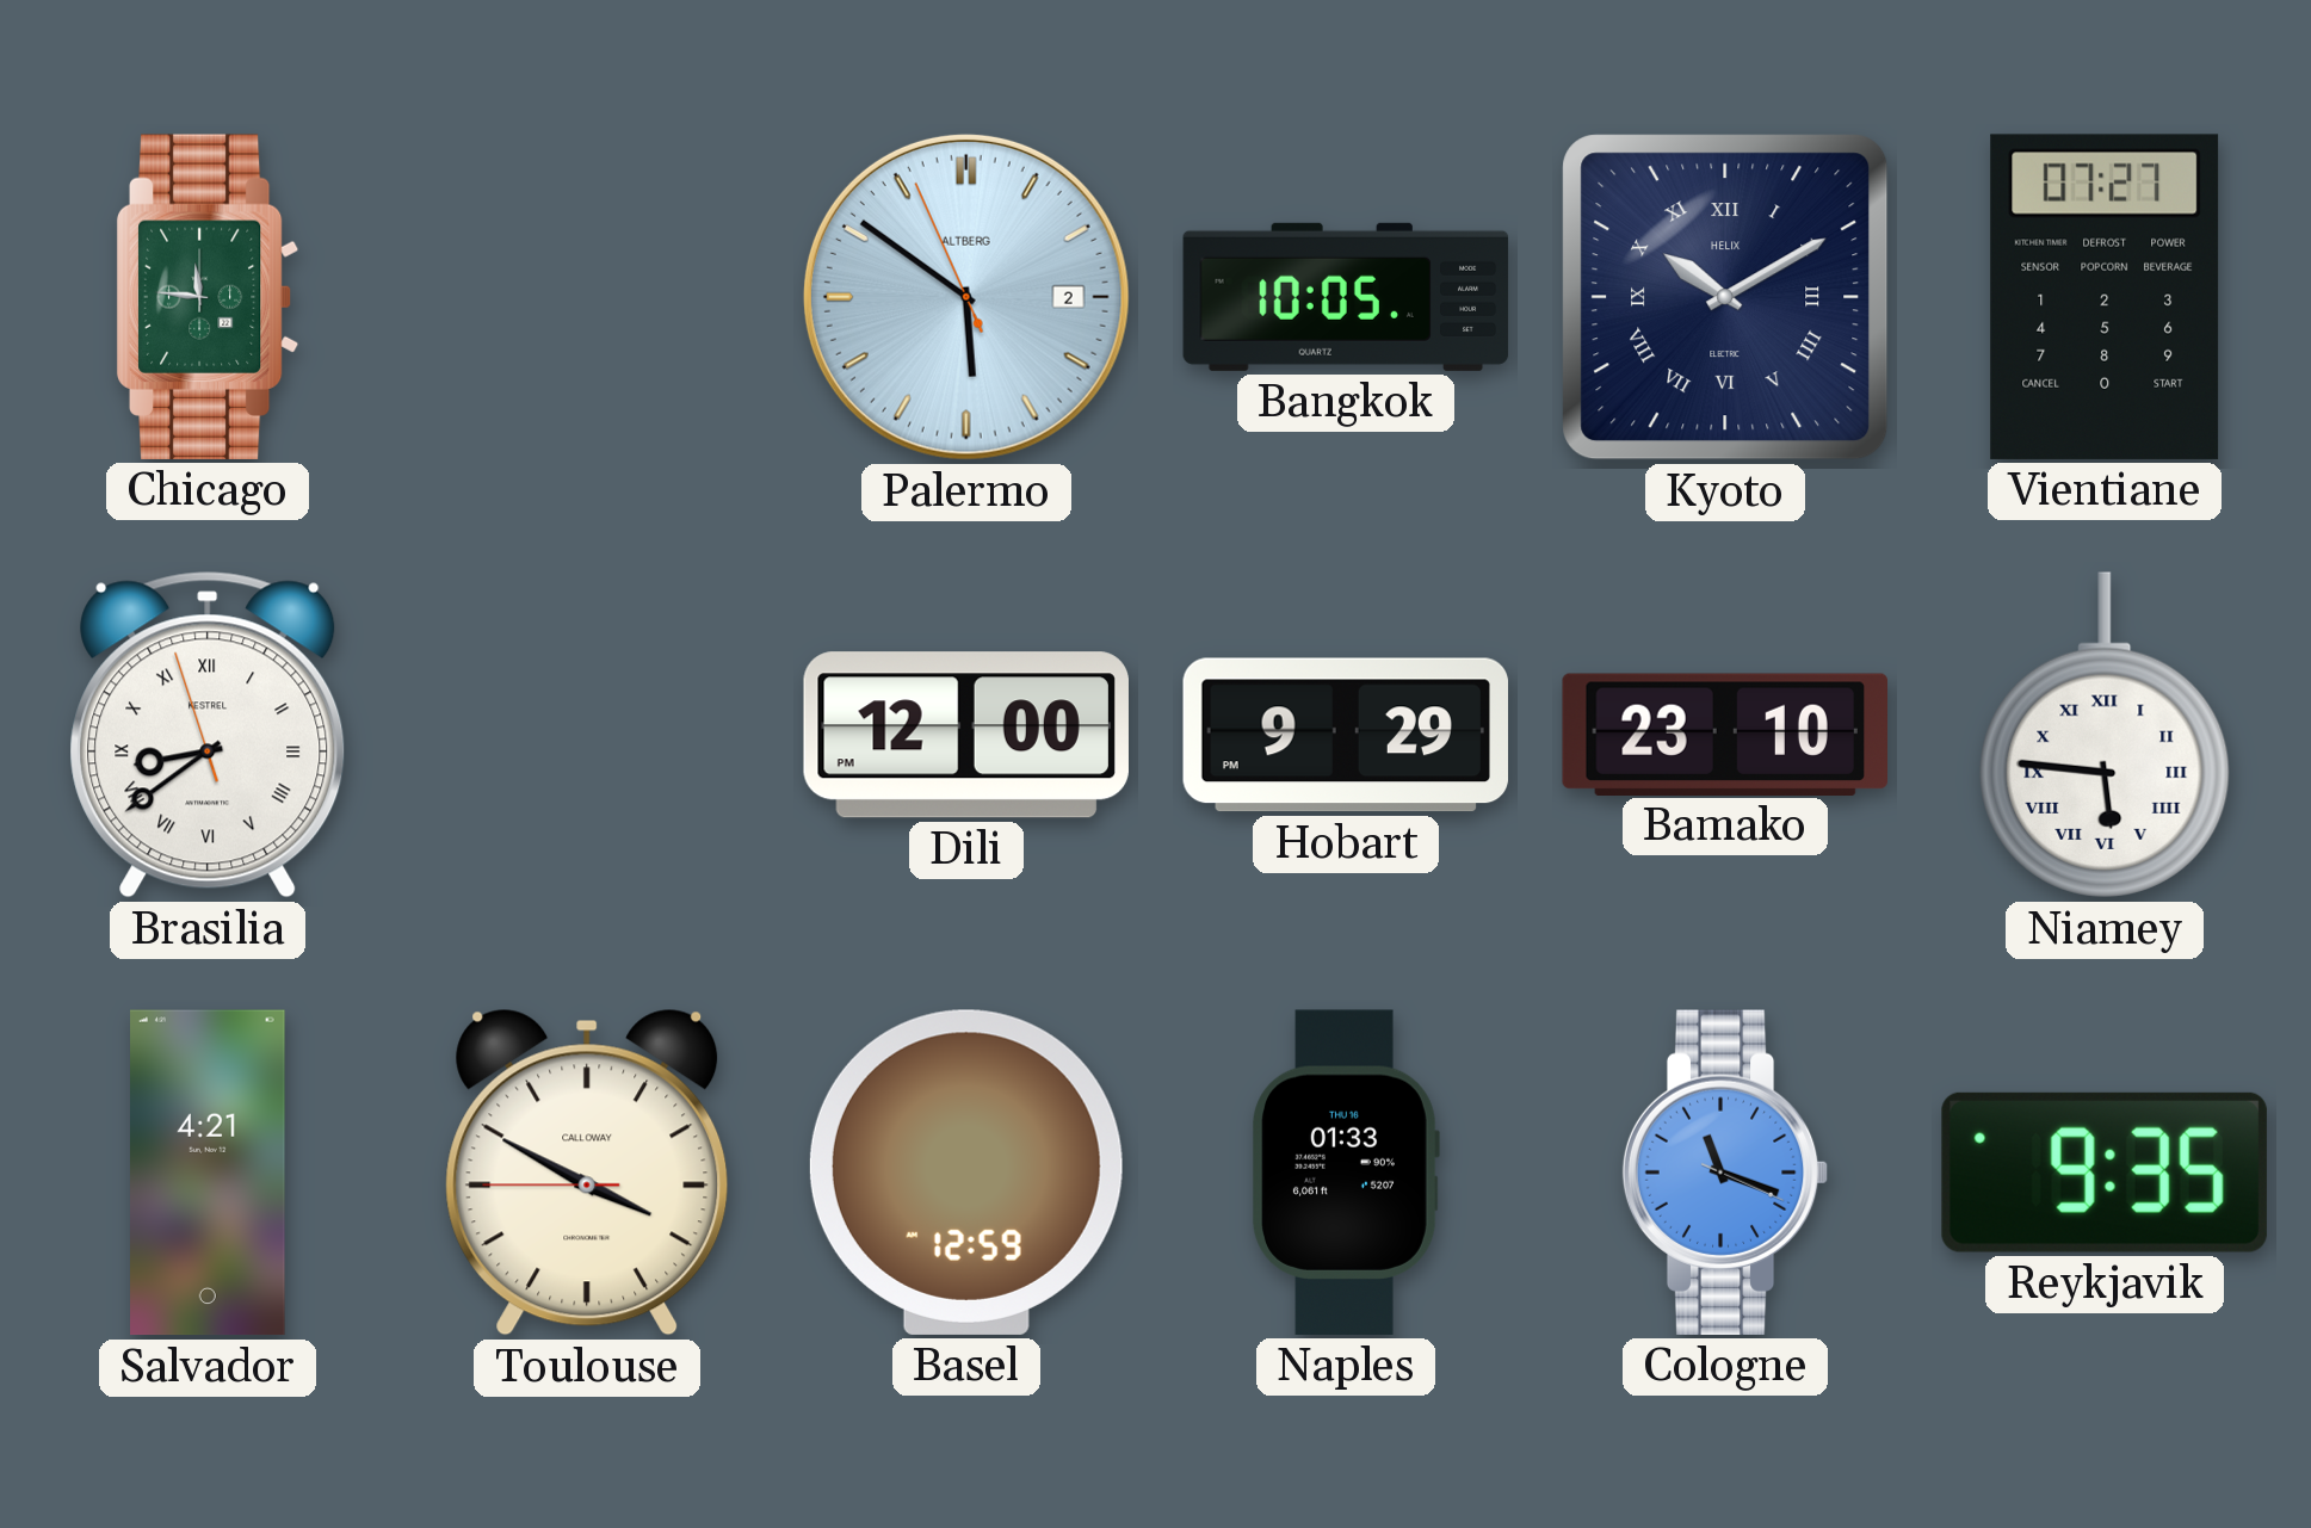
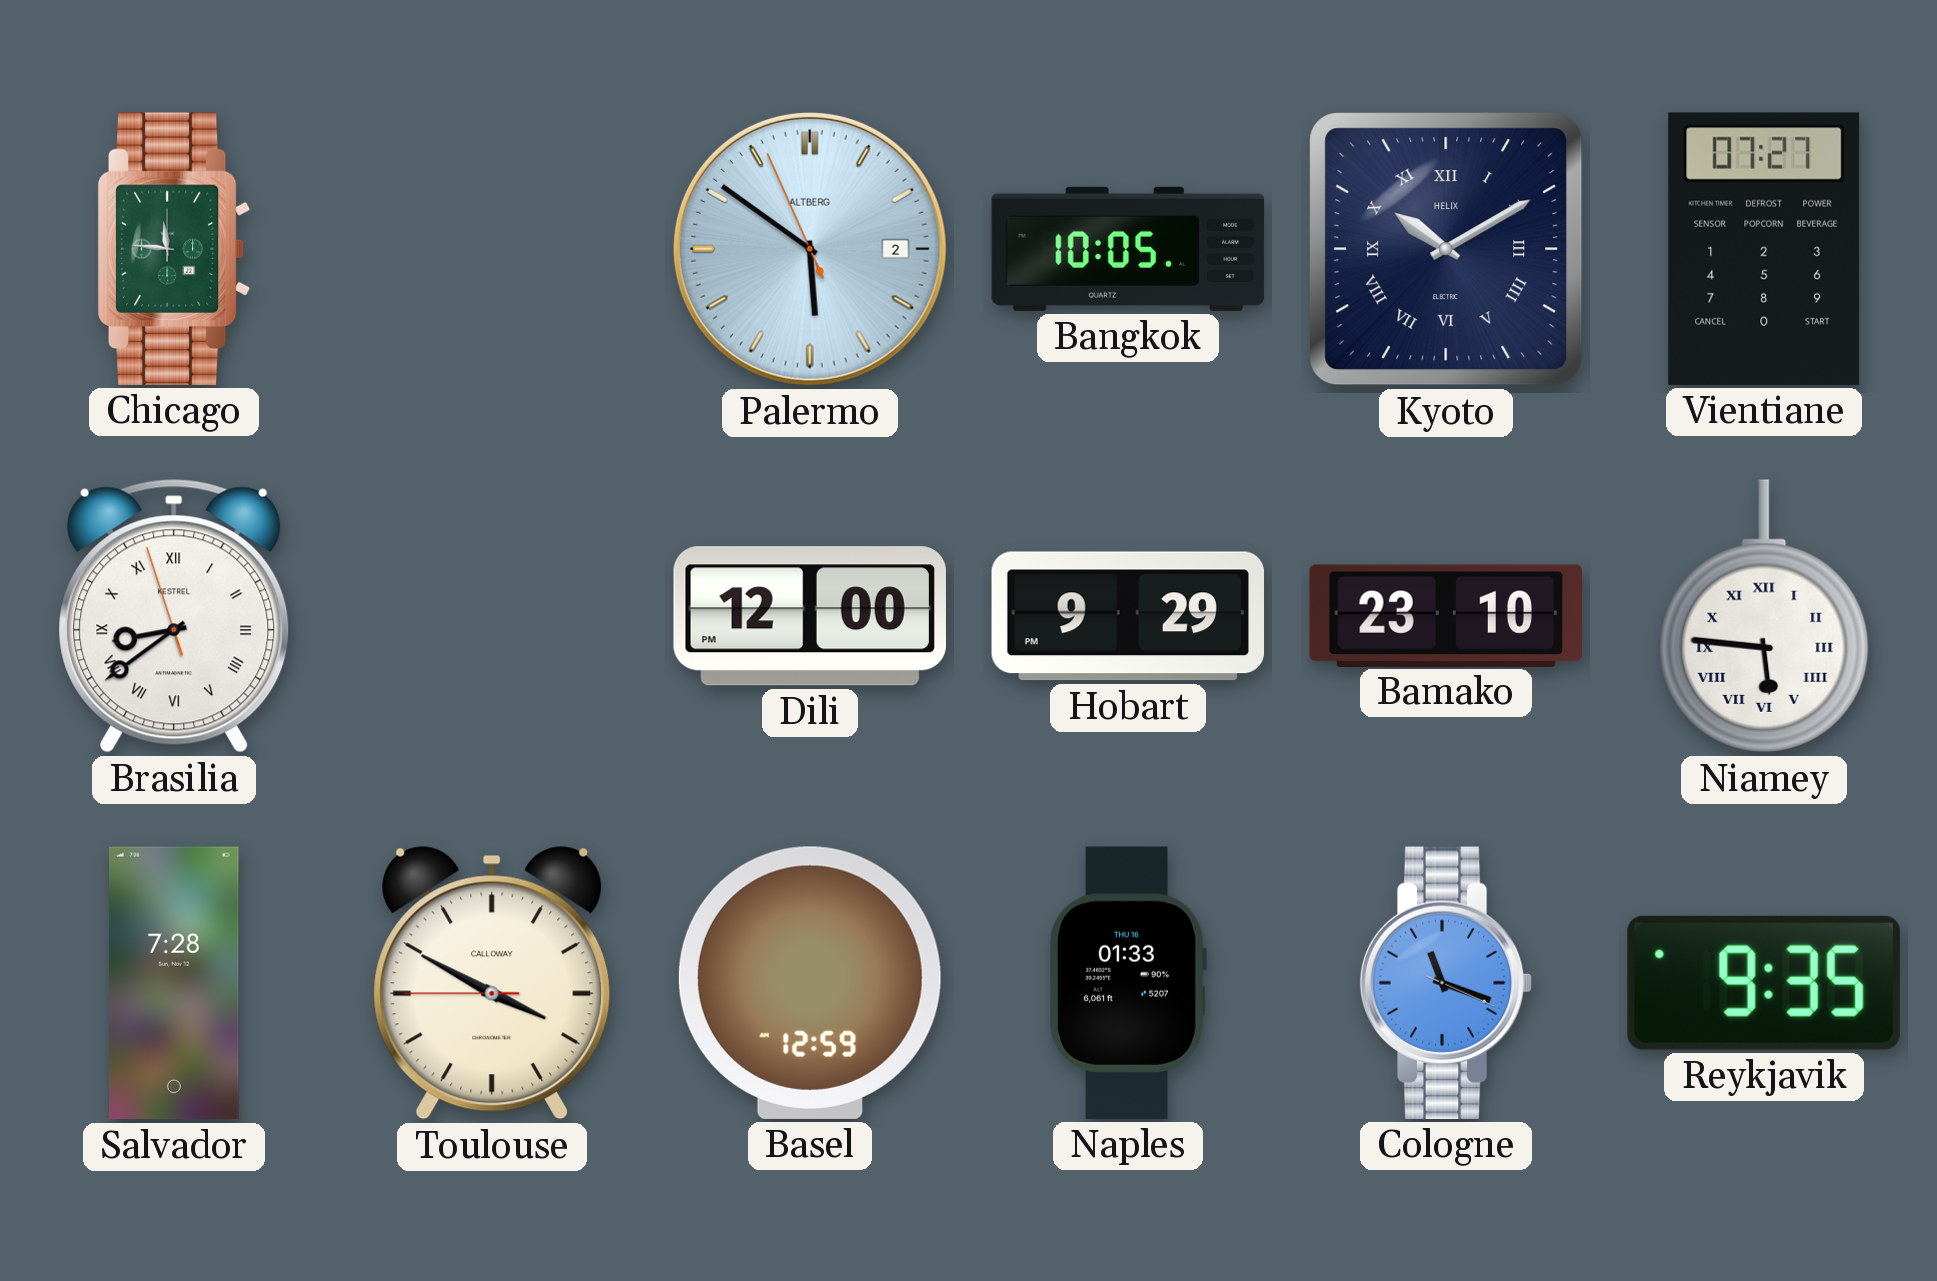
Salvador: 4:21 -> 7:28
